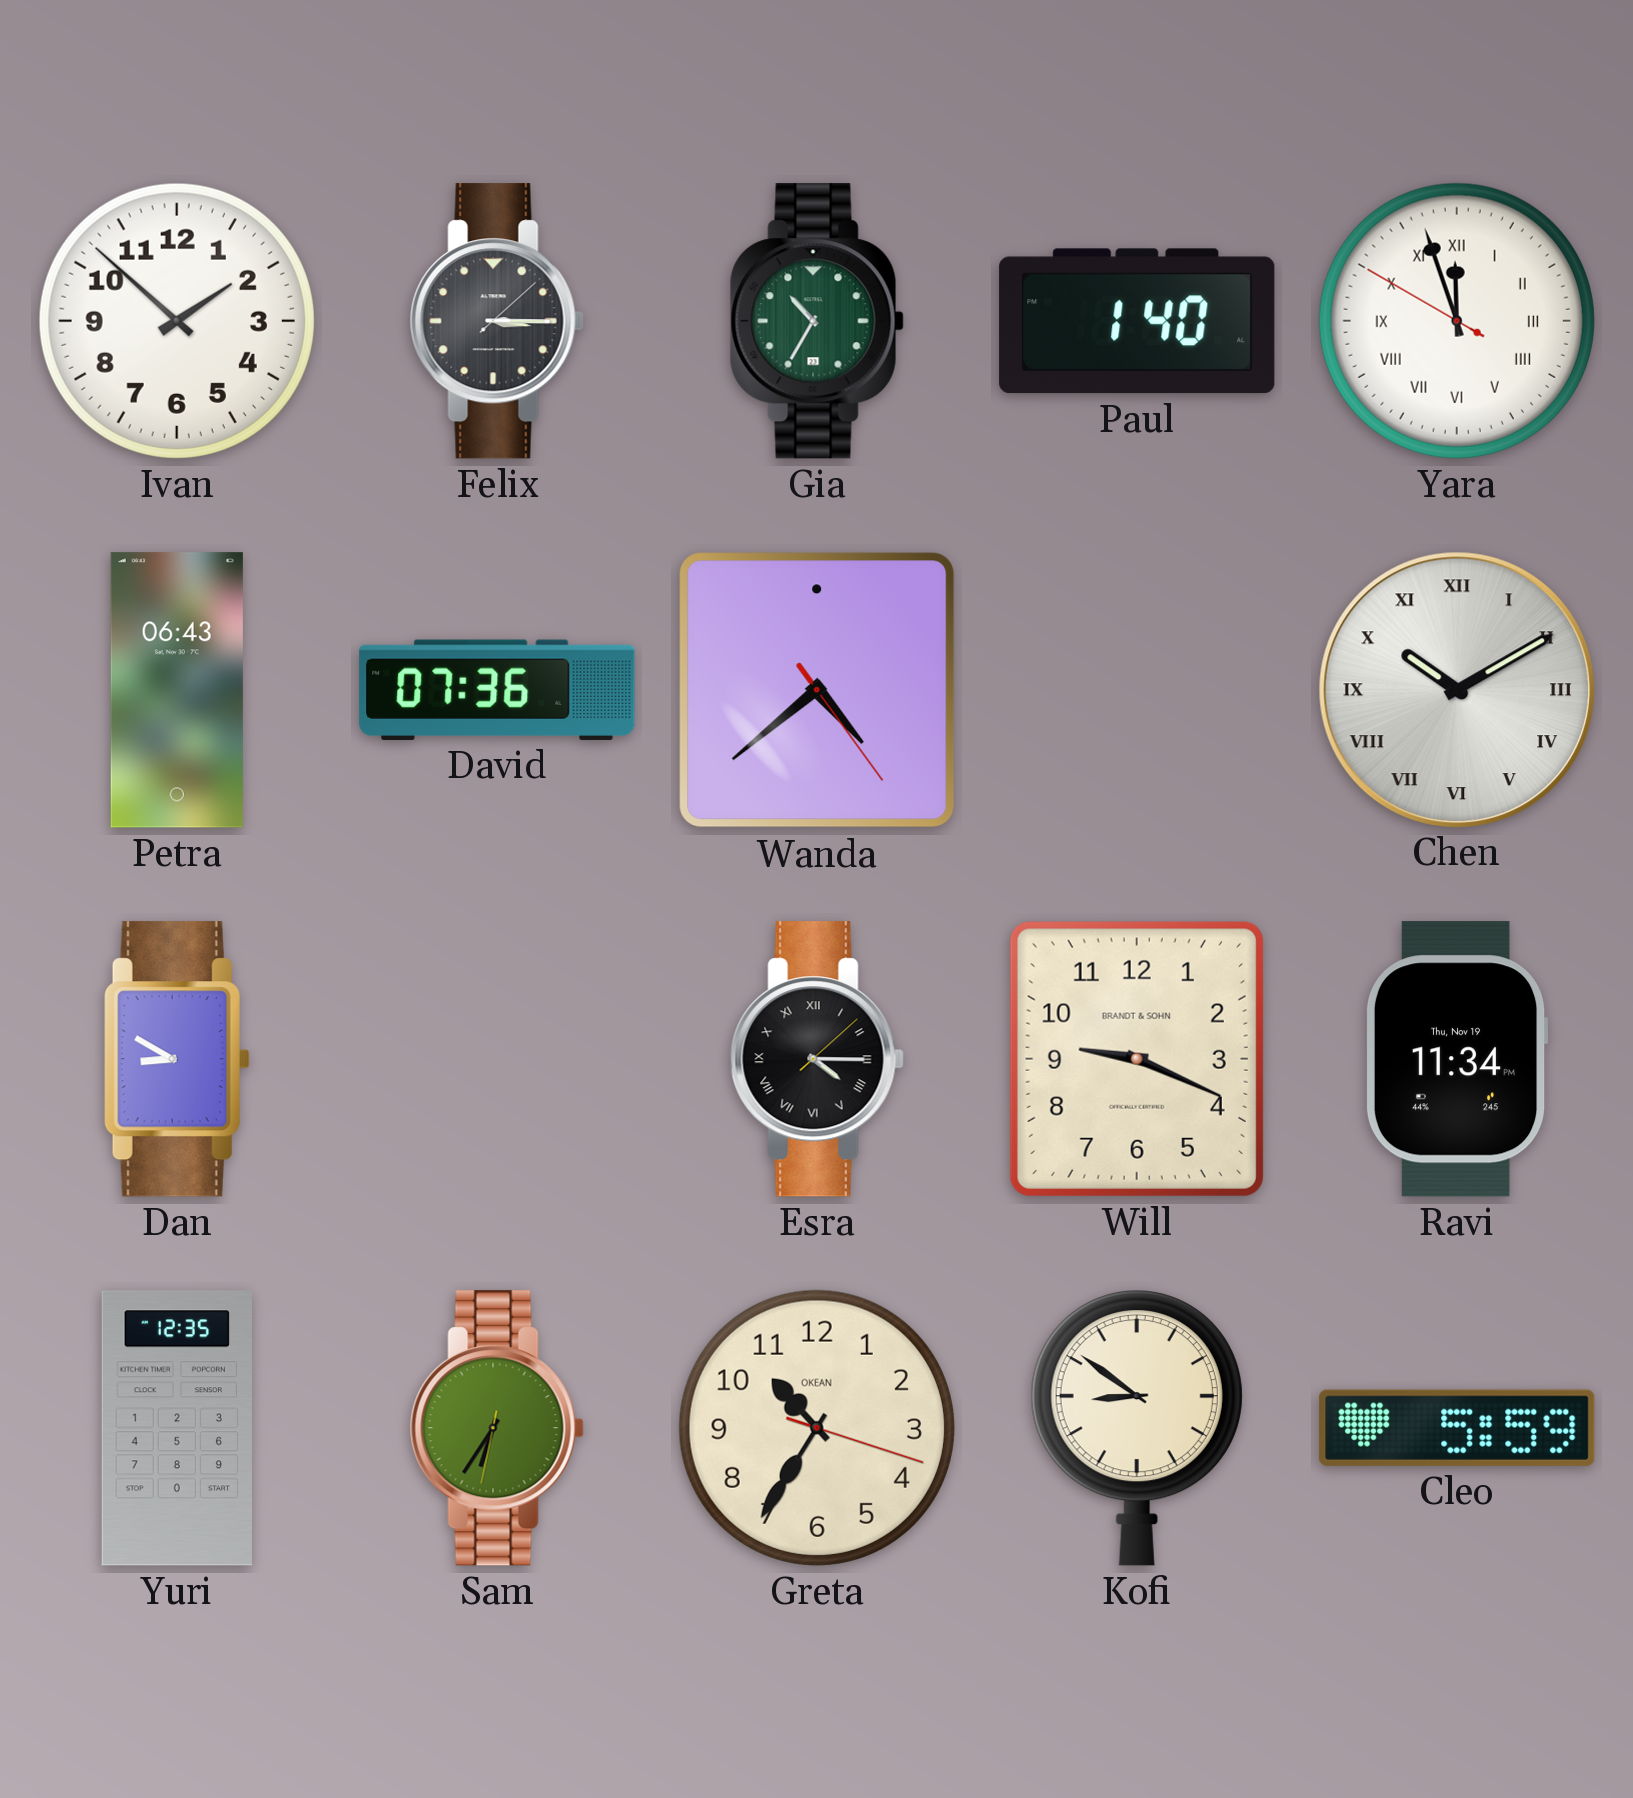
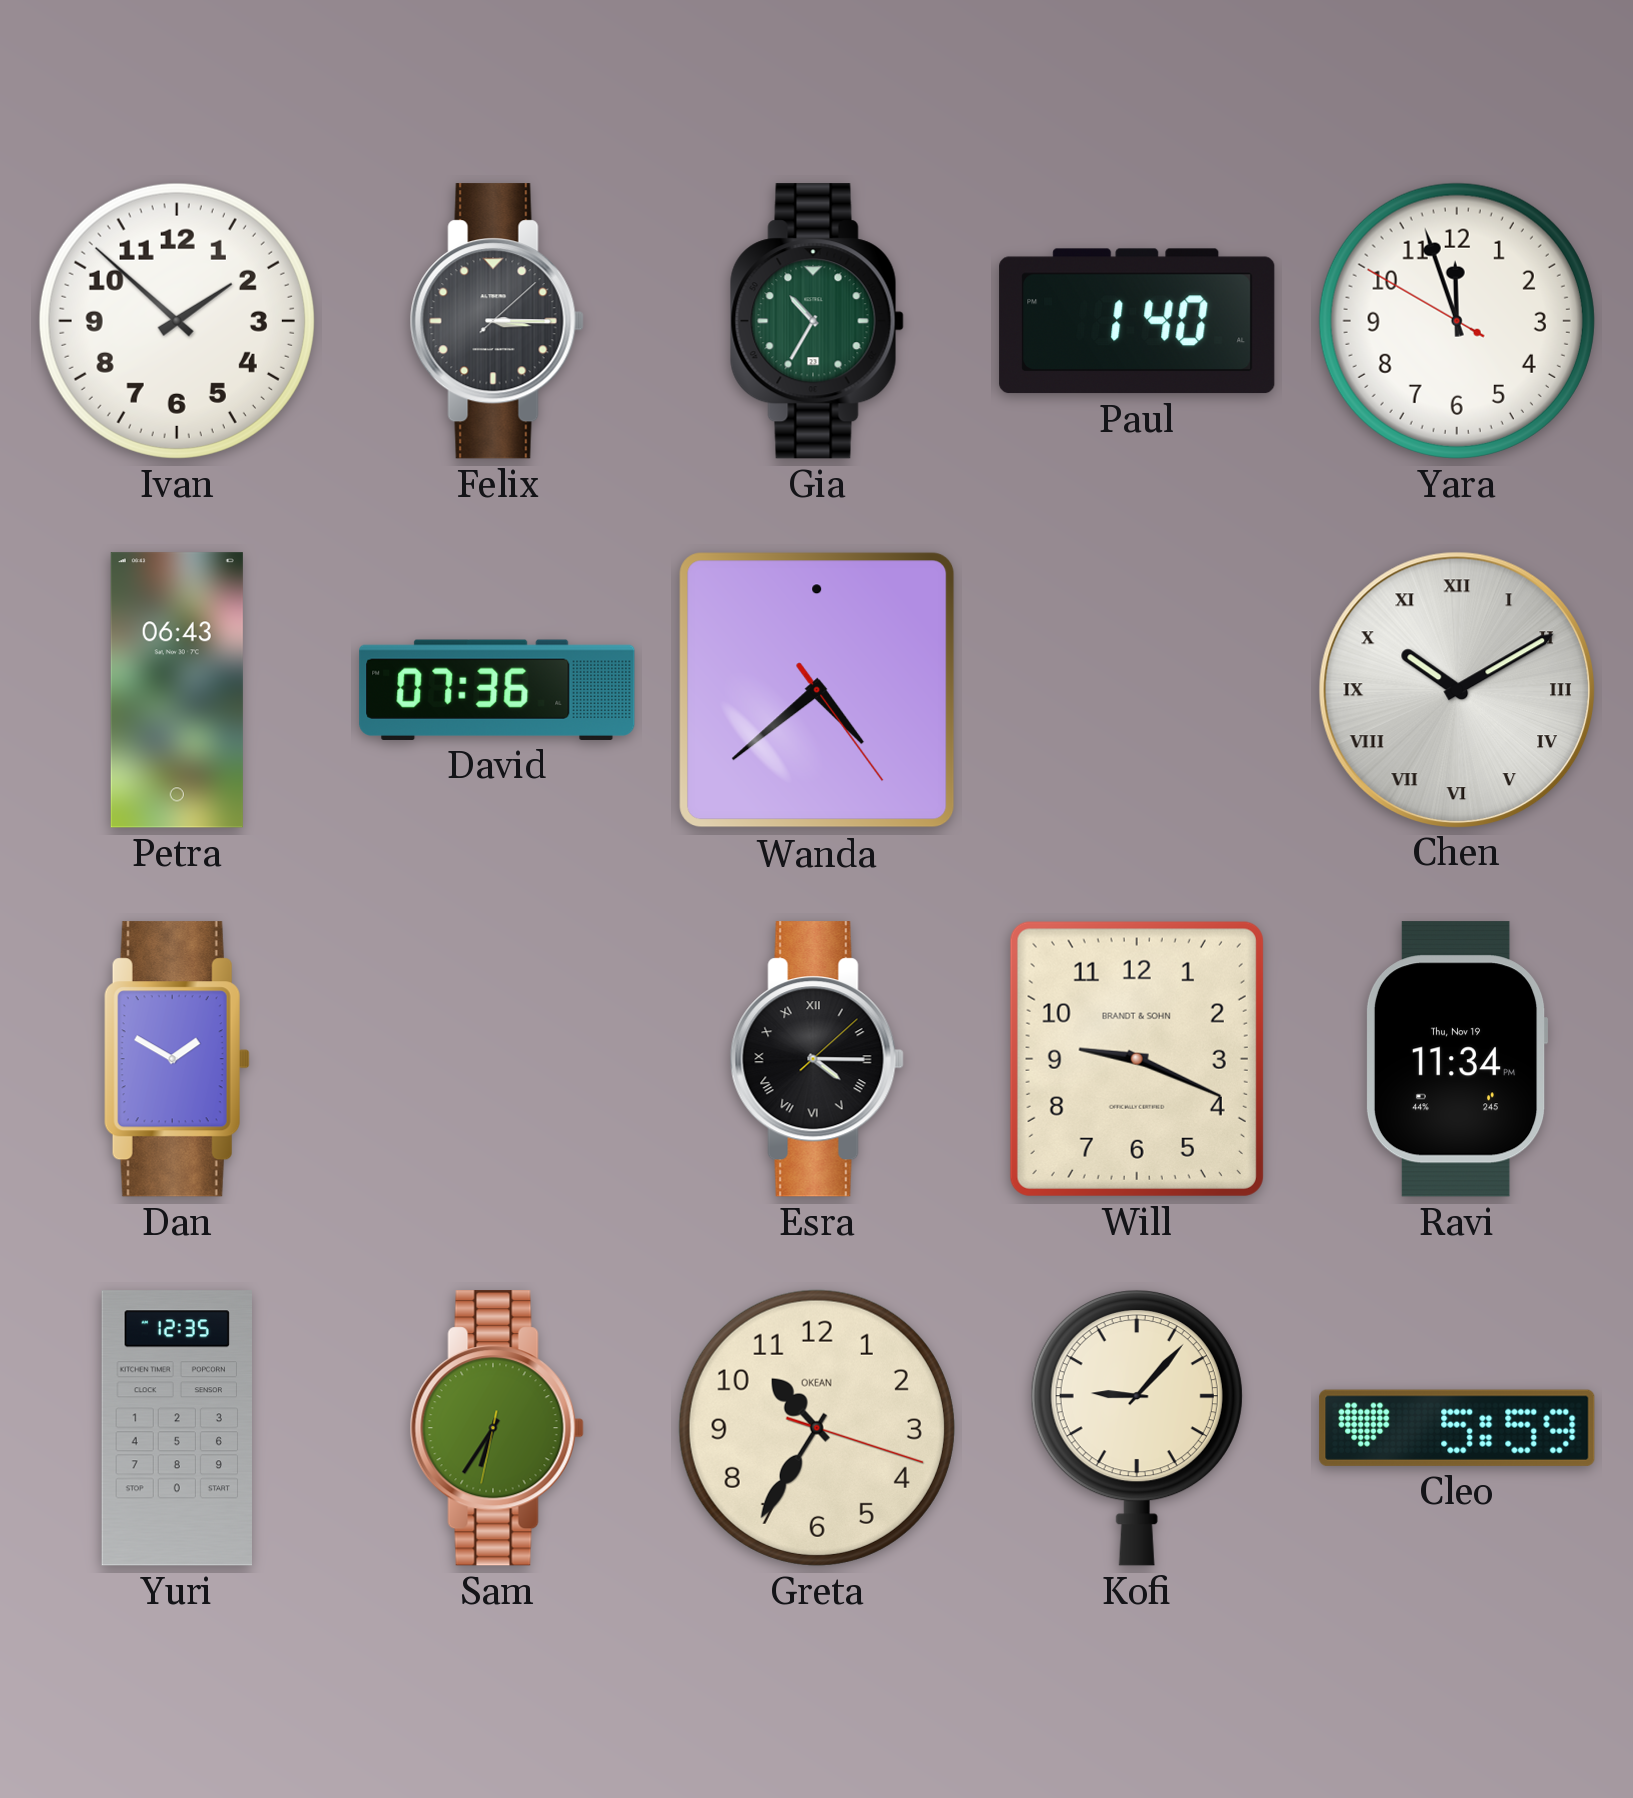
Yara numerals: Roman -> Arabic
Dan: 8:50 -> 1:50
Kofi: 8:51 -> 9:07
